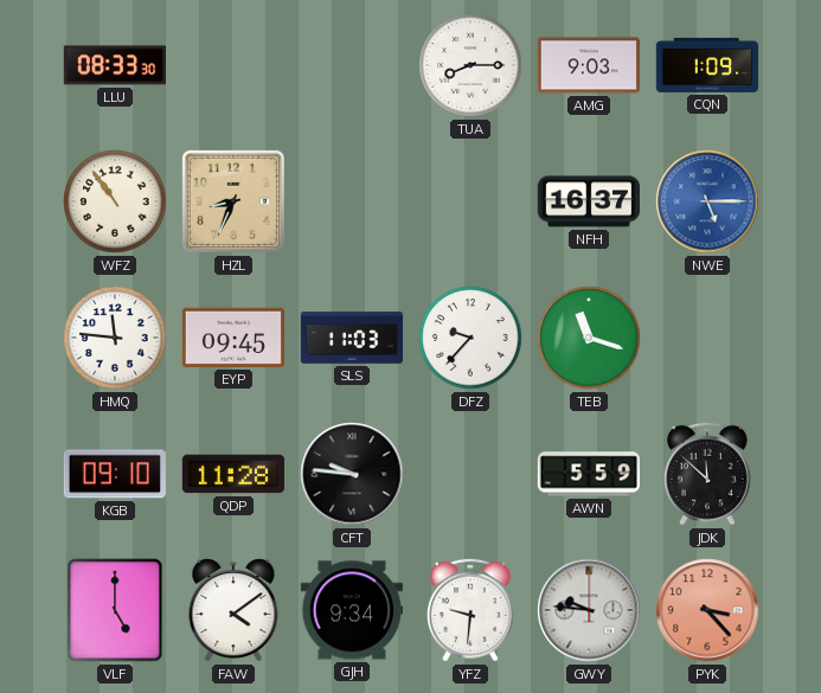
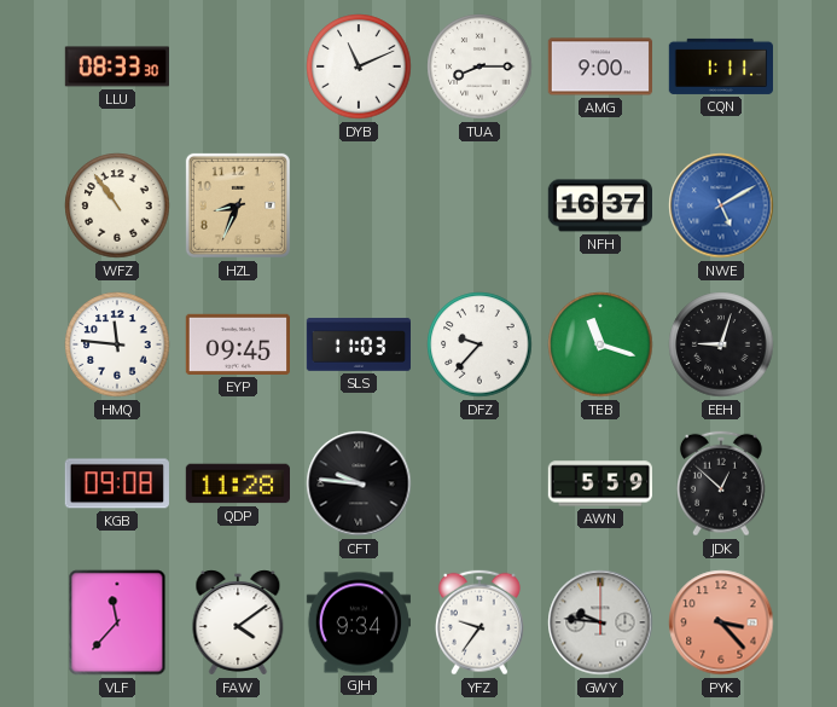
DYB: none -> 11:11
AMG: 9:03 -> 9:00
CQN: 1:09 -> 1:11
NWE: 5:15 -> 5:10
EEH: none -> 9:03
KGB: 09:10 -> 09:08
JDK: 11:52 -> 12:52
VLF: 5:00 -> 11:37
YFZ: 9:31 -> 9:36
